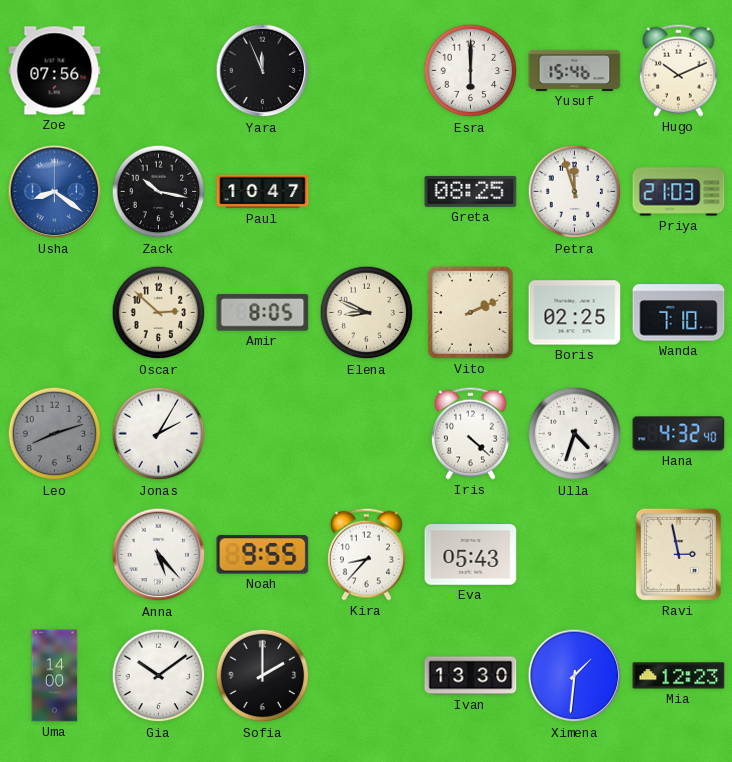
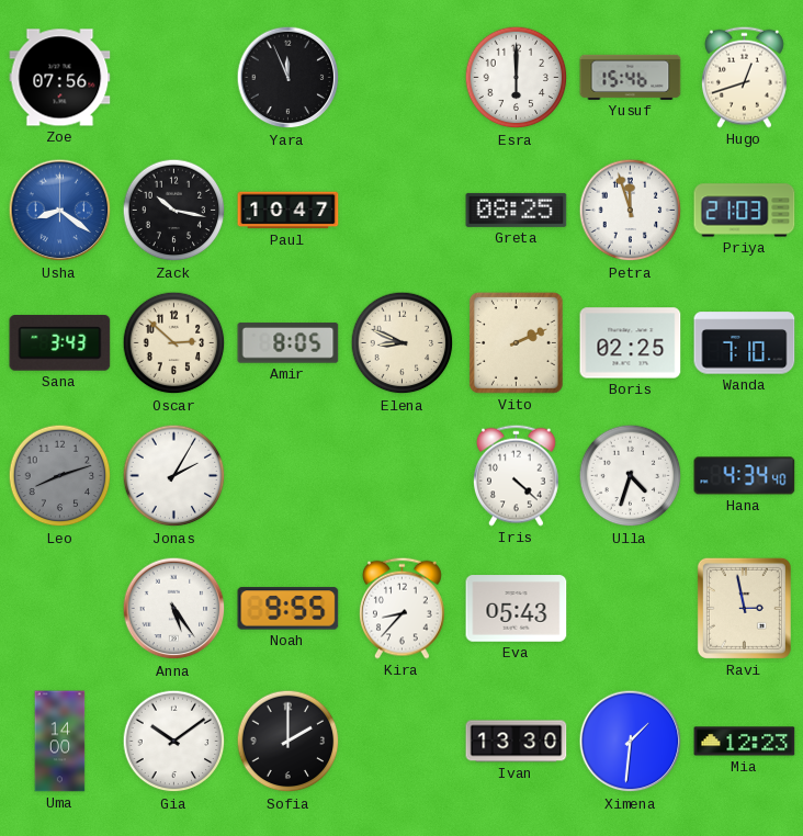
Hugo: 10:11 -> 12:42
Sana: none -> 3:43
Hana: 4:32 -> 4:34
Anna: 5:23 -> 5:24
